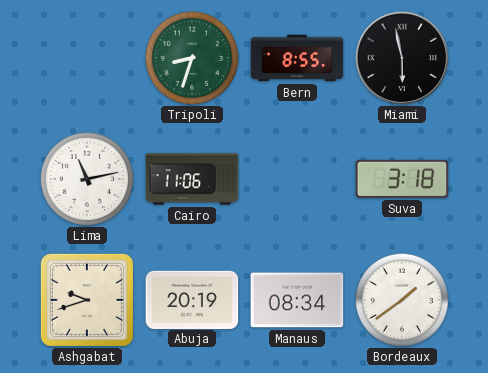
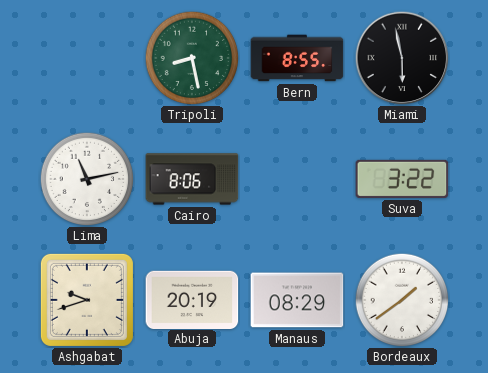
Tripoli: 8:33 -> 8:28
Cairo: 11:06 -> 8:06
Suva: 3:18 -> 3:22
Manaus: 08:34 -> 08:29
